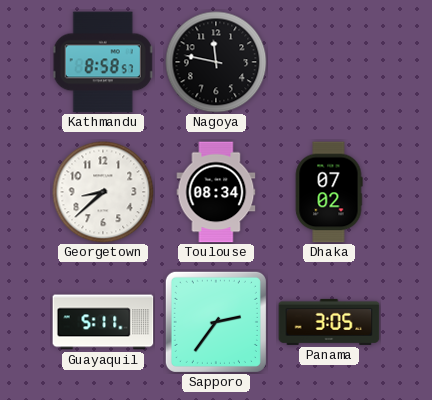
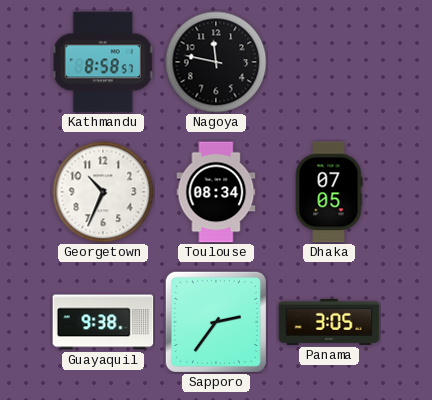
Georgetown: 8:38 -> 10:34
Dhaka: 07:02 -> 07:05
Guayaquil: 5:11 -> 9:38
